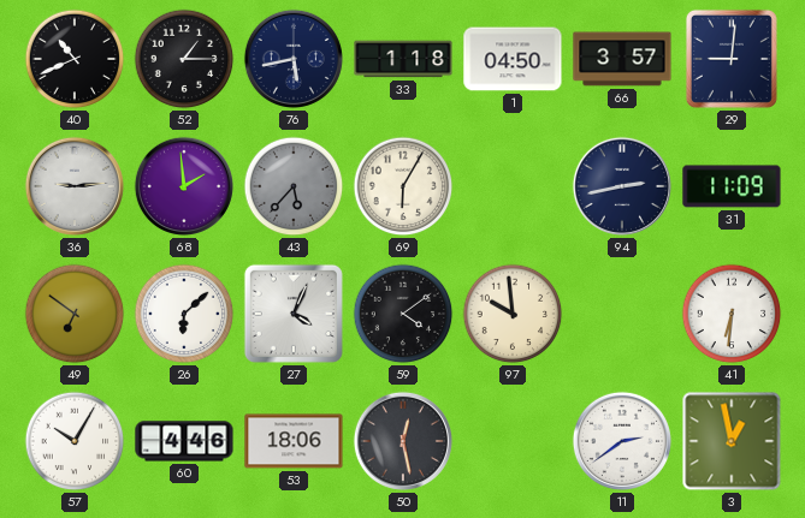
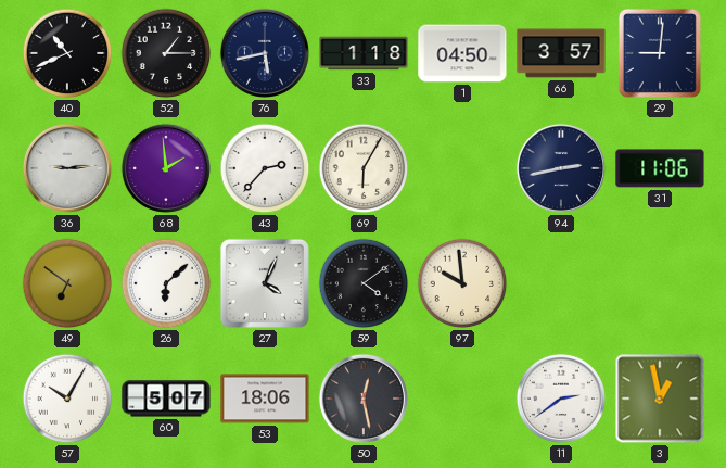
43: 5:37 -> 2:37
43 dial: grey -> white
31: 11:09 -> 11:06
41: 6:31 -> none
60: 4:46 -> 5:07
